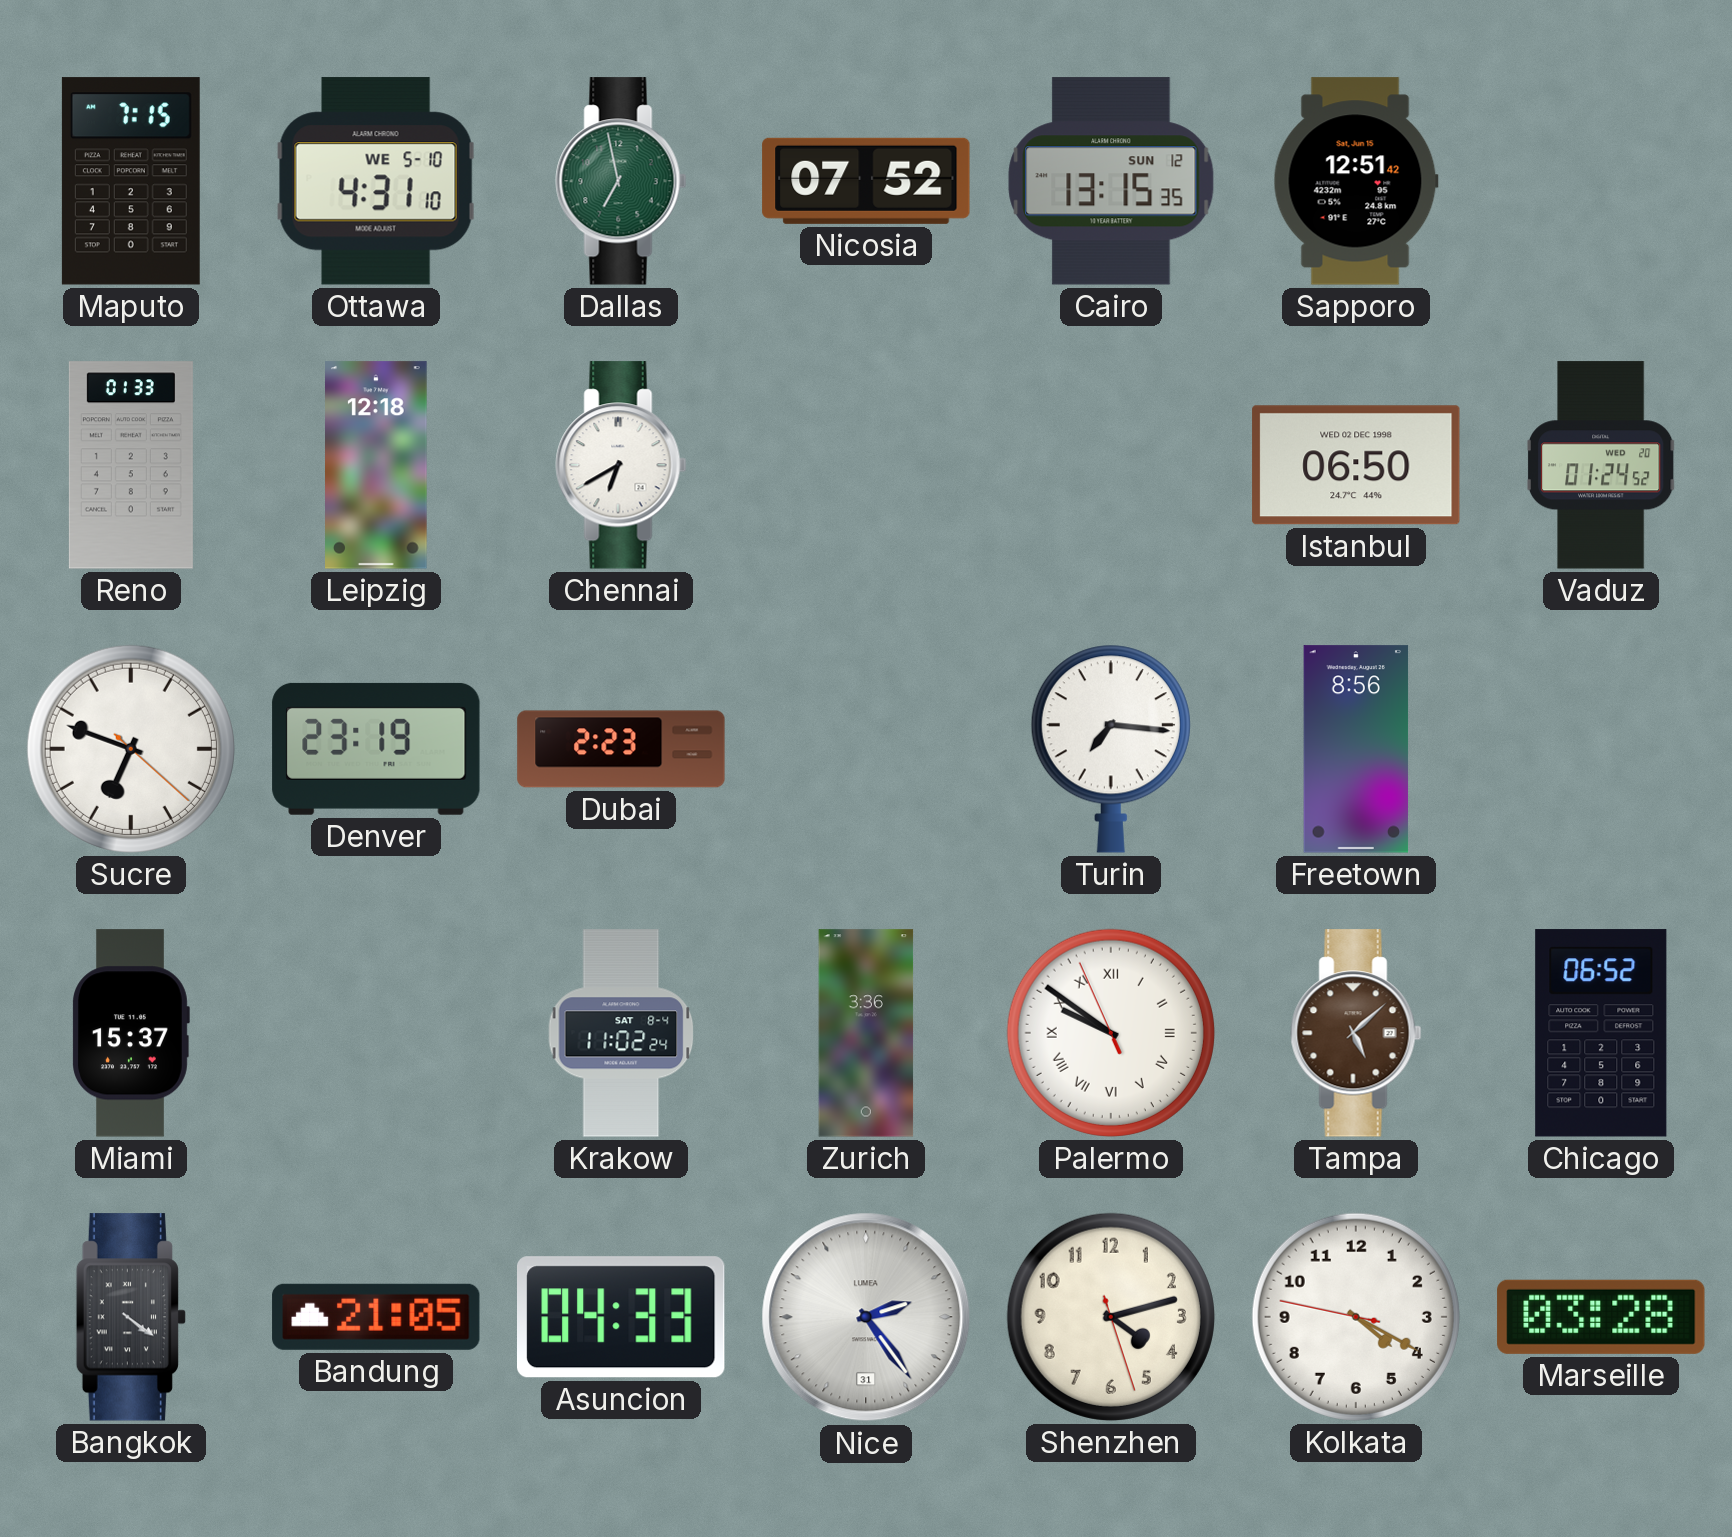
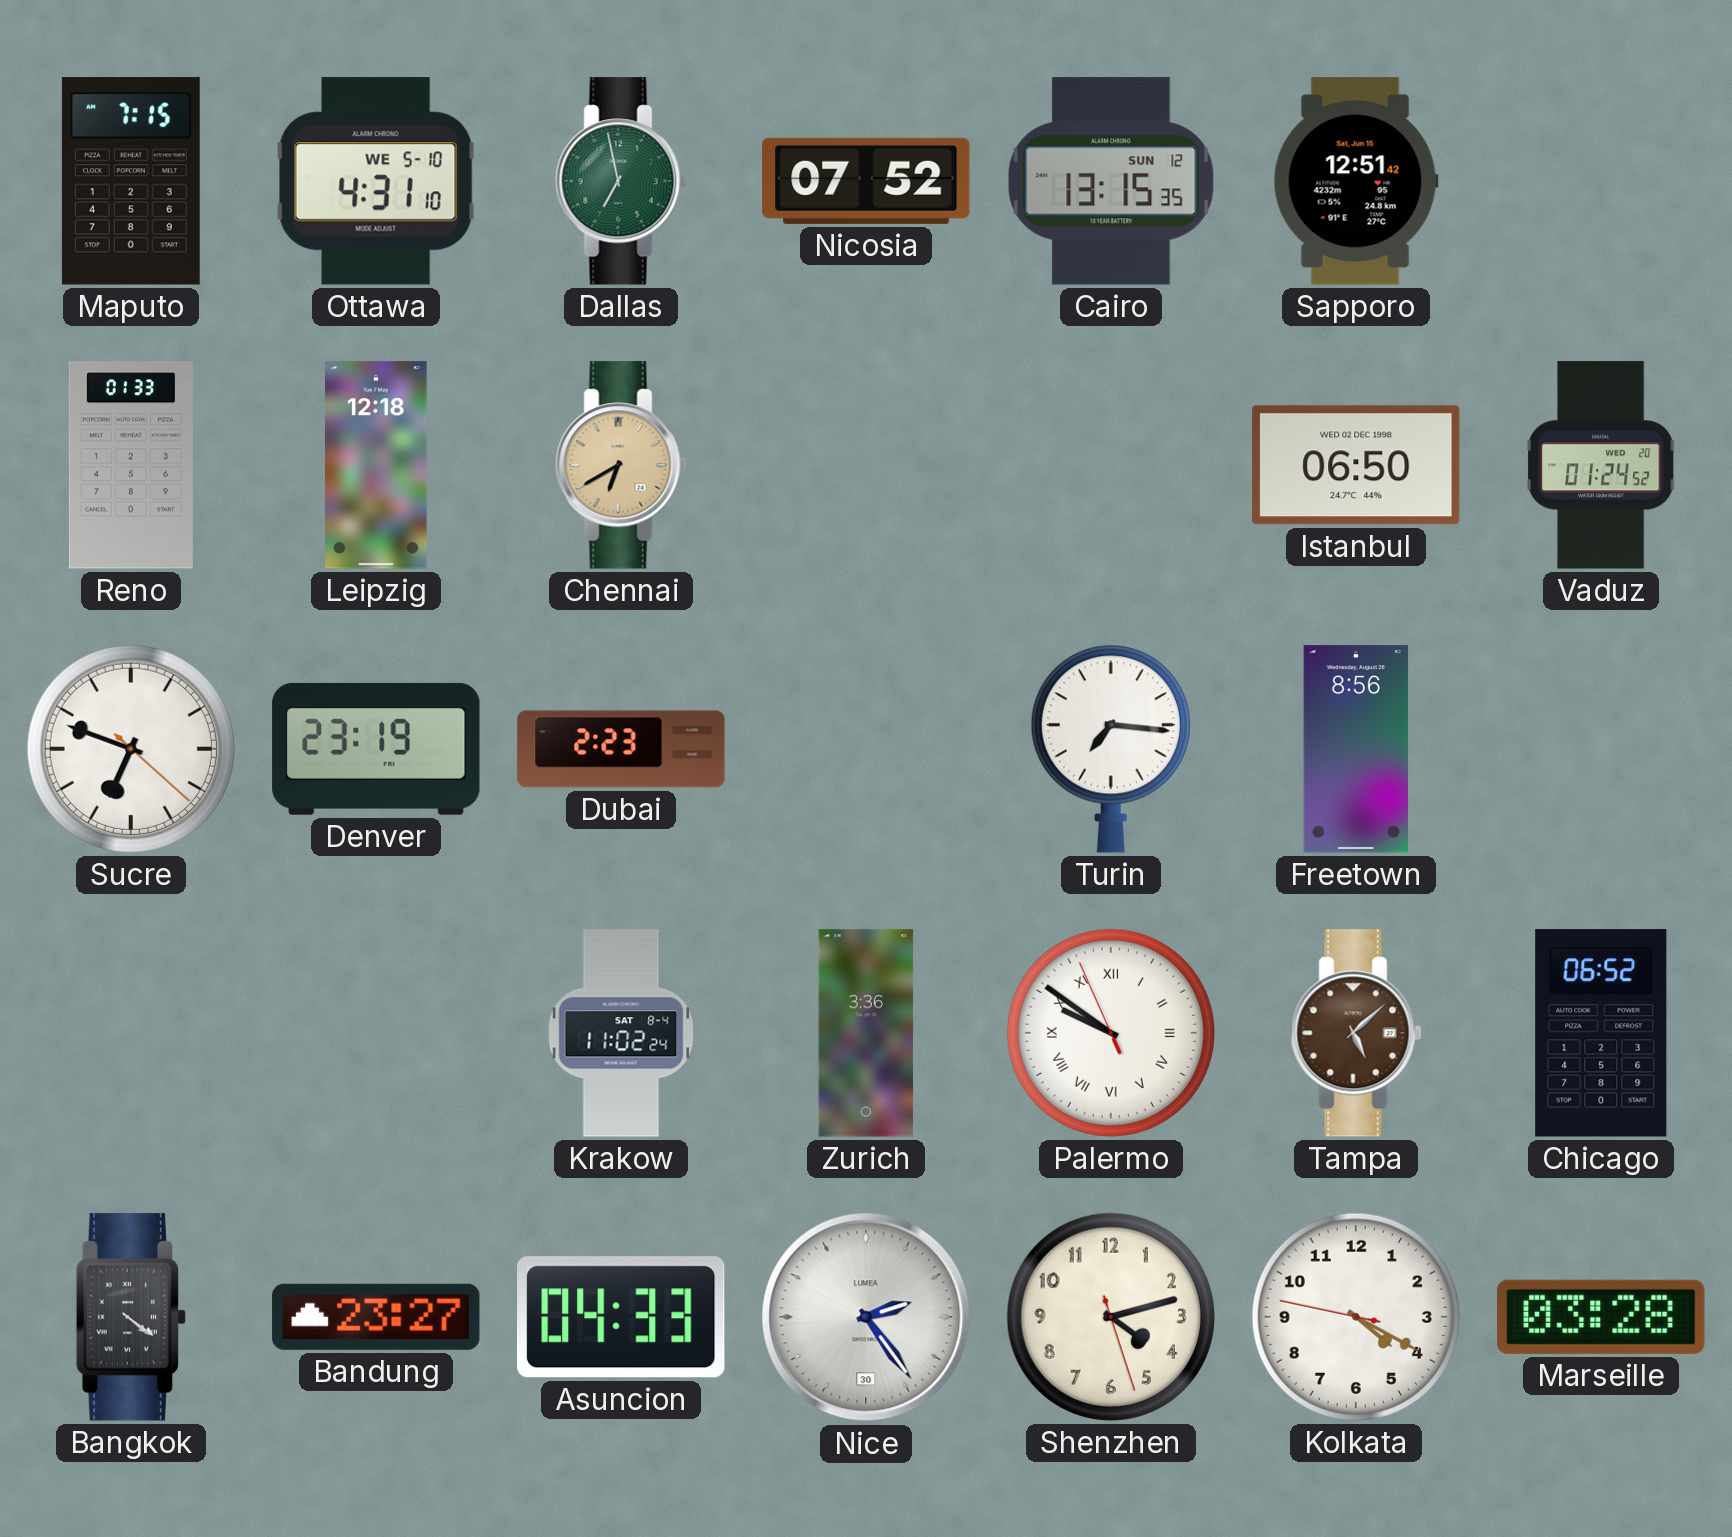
Chennai dial: white -> champagne
Miami: 15:37 -> none
Bandung: 21:05 -> 23:27
Nice date: 31 -> 30
